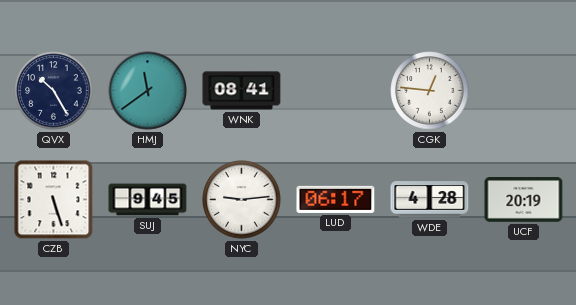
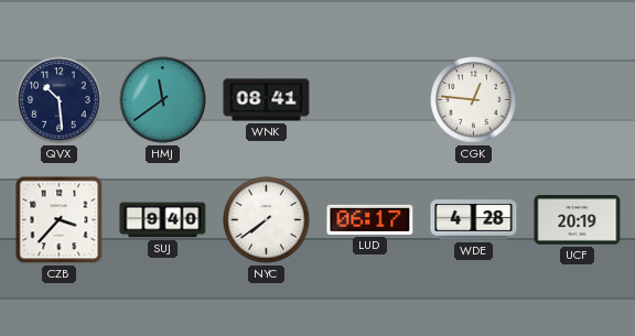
QVX: 10:25 -> 10:29
CZB: 5:27 -> 3:37
SUJ: 9:45 -> 9:40
NYC: 9:14 -> 7:39
